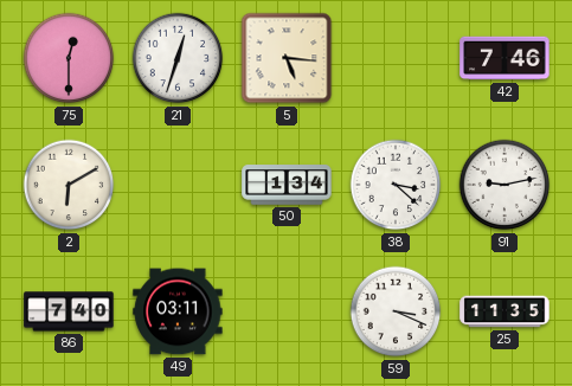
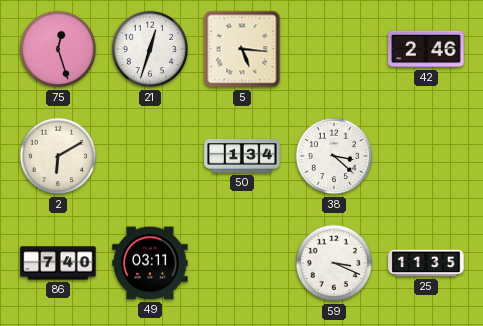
75: 12:30 -> 12:27
42: 7:46 -> 2:46
91: 9:13 -> none
